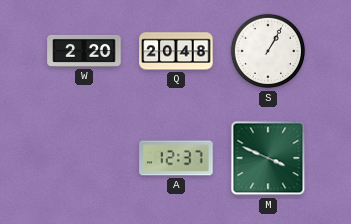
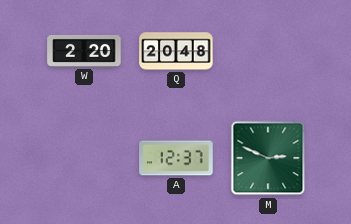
S: 1:05 -> none
M: 3:49 -> 2:49
